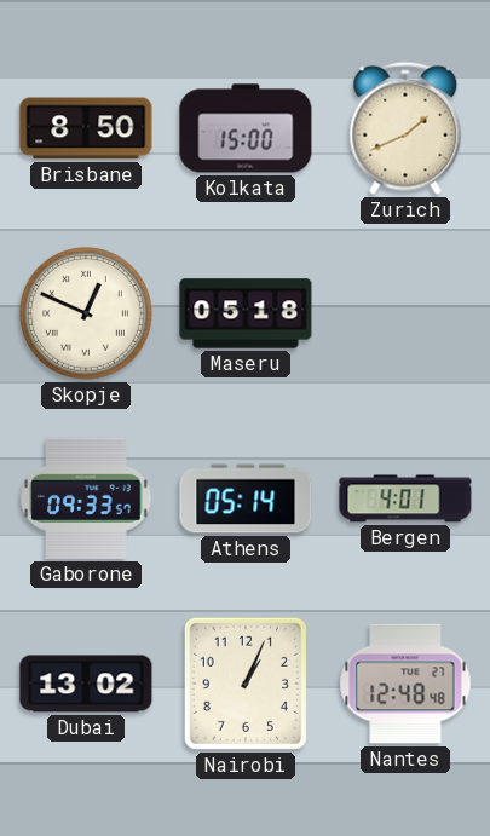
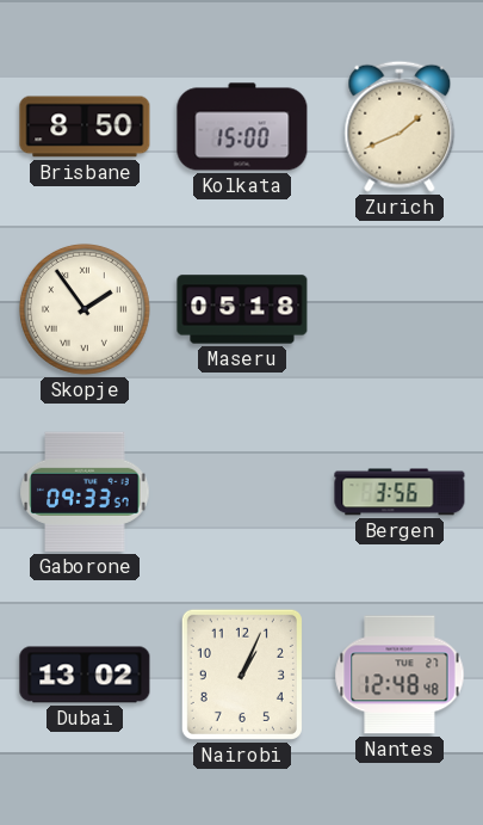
Skopje: 12:49 -> 1:54
Athens: 05:14 -> none
Bergen: 4:01 -> 3:56
